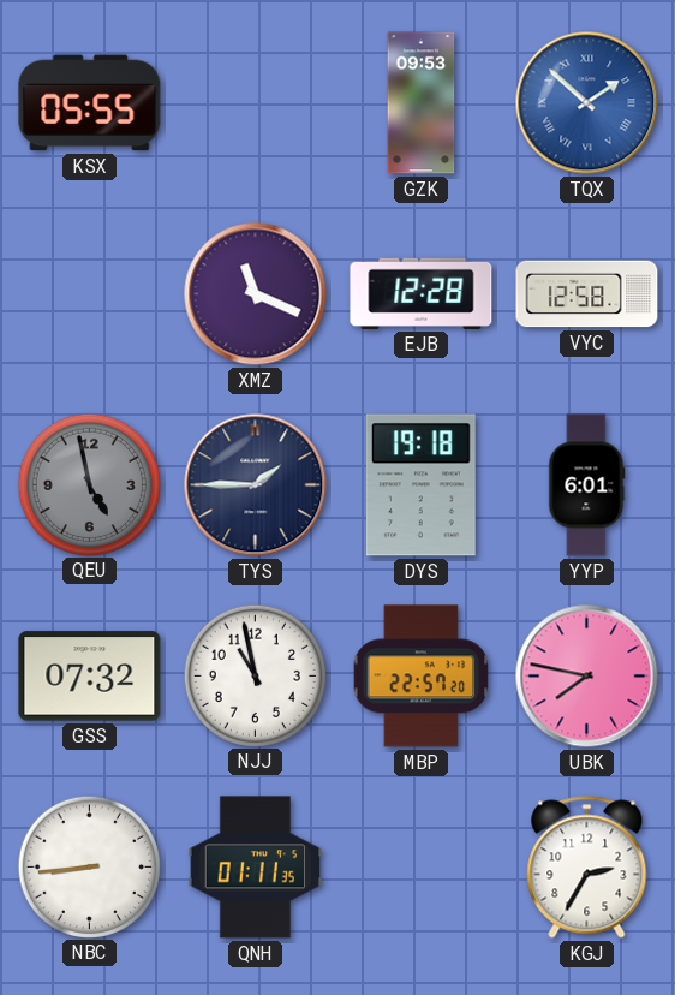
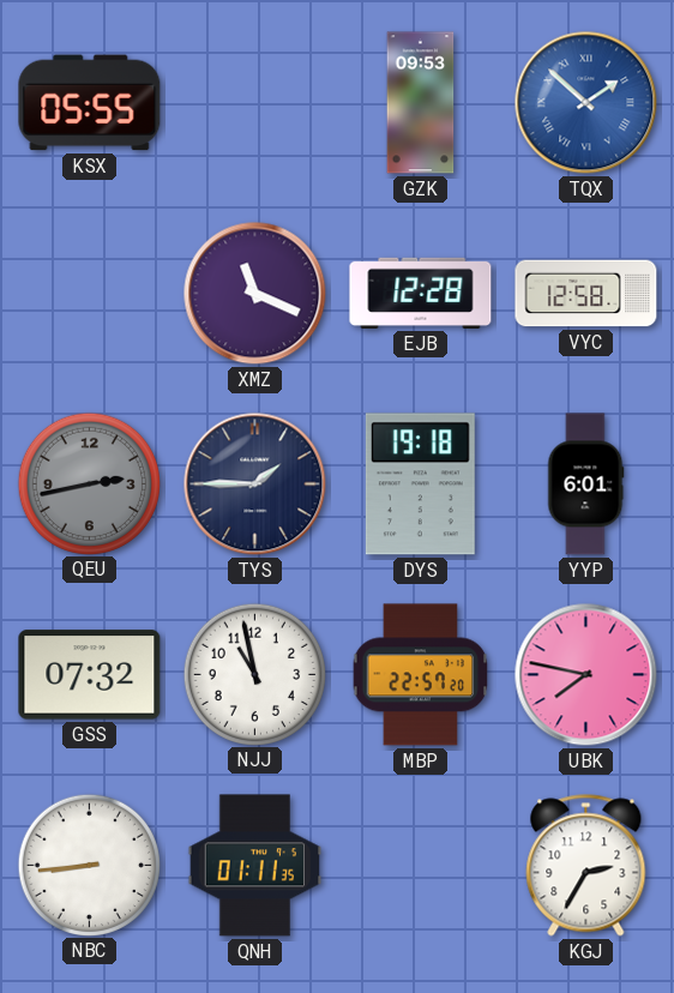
QEU: 4:58 -> 2:43
